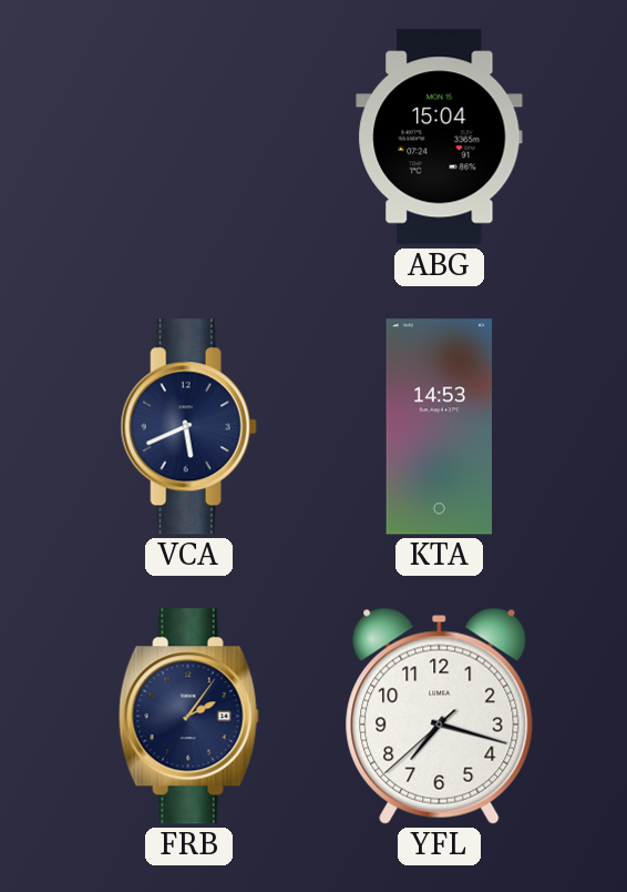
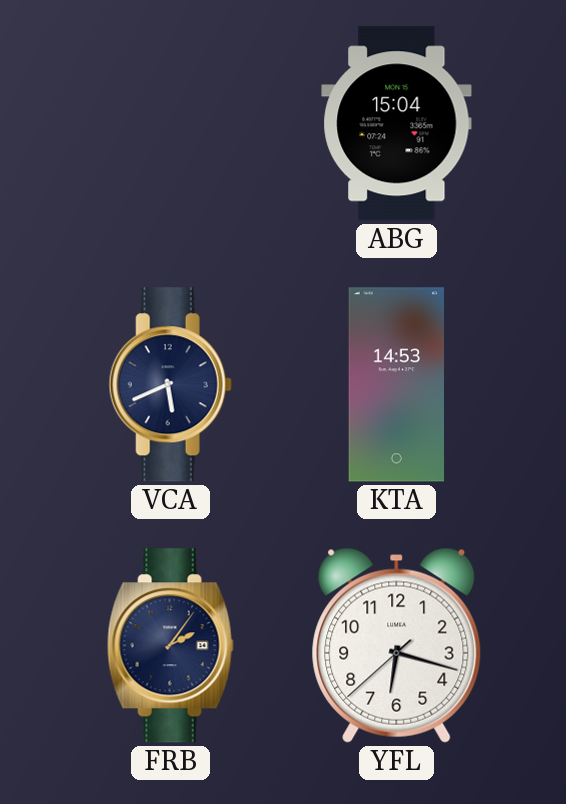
YFL: 7:17 -> 6:17
